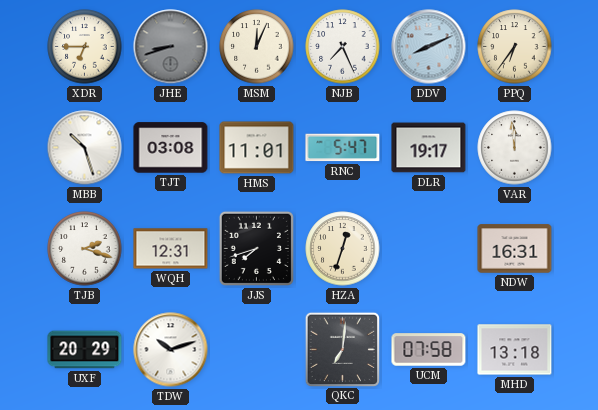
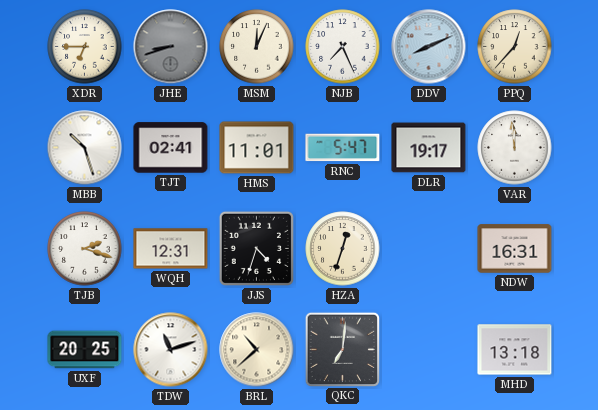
PPQ: 6:36 -> 12:37
TJT: 03:08 -> 02:41
JJS: 7:42 -> 4:33
UXF: 20:29 -> 20:25
TDW: 10:12 -> 11:12
BRL: none -> 10:38
UCM: 07:58 -> none
